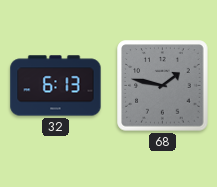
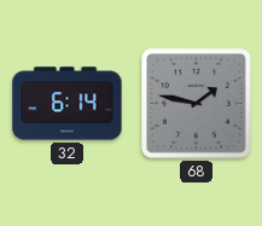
32: 6:13 -> 6:14
